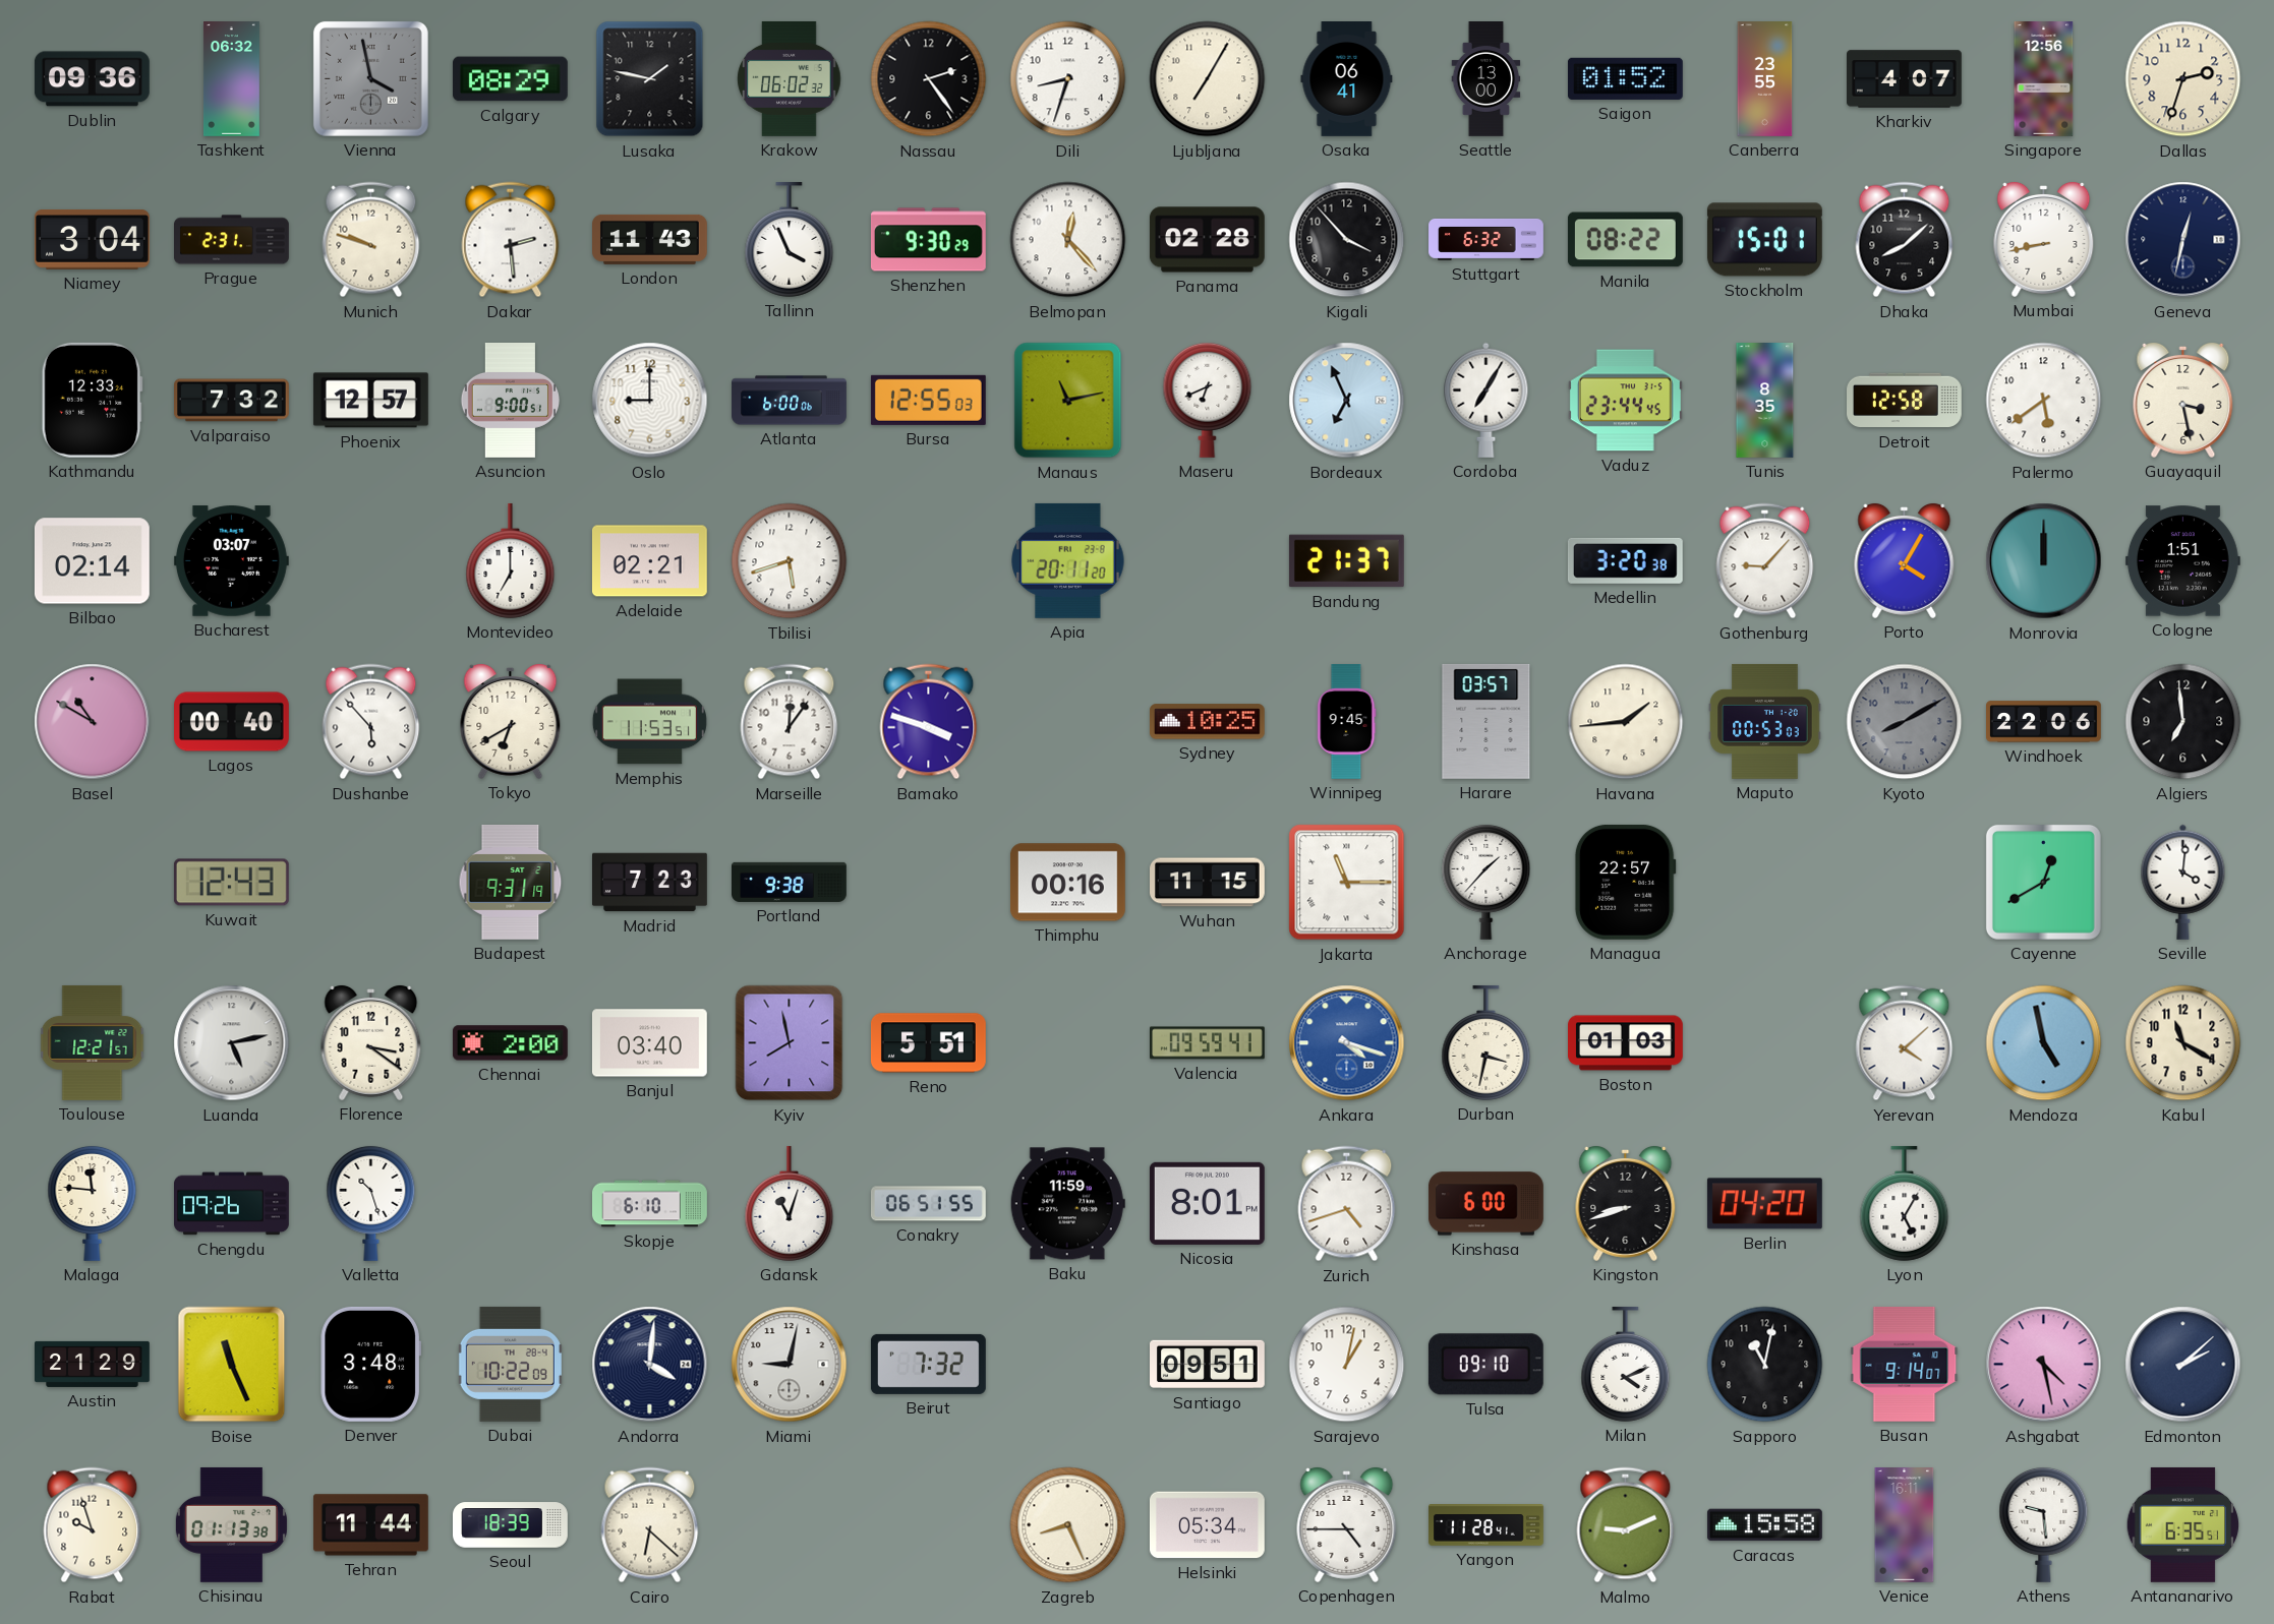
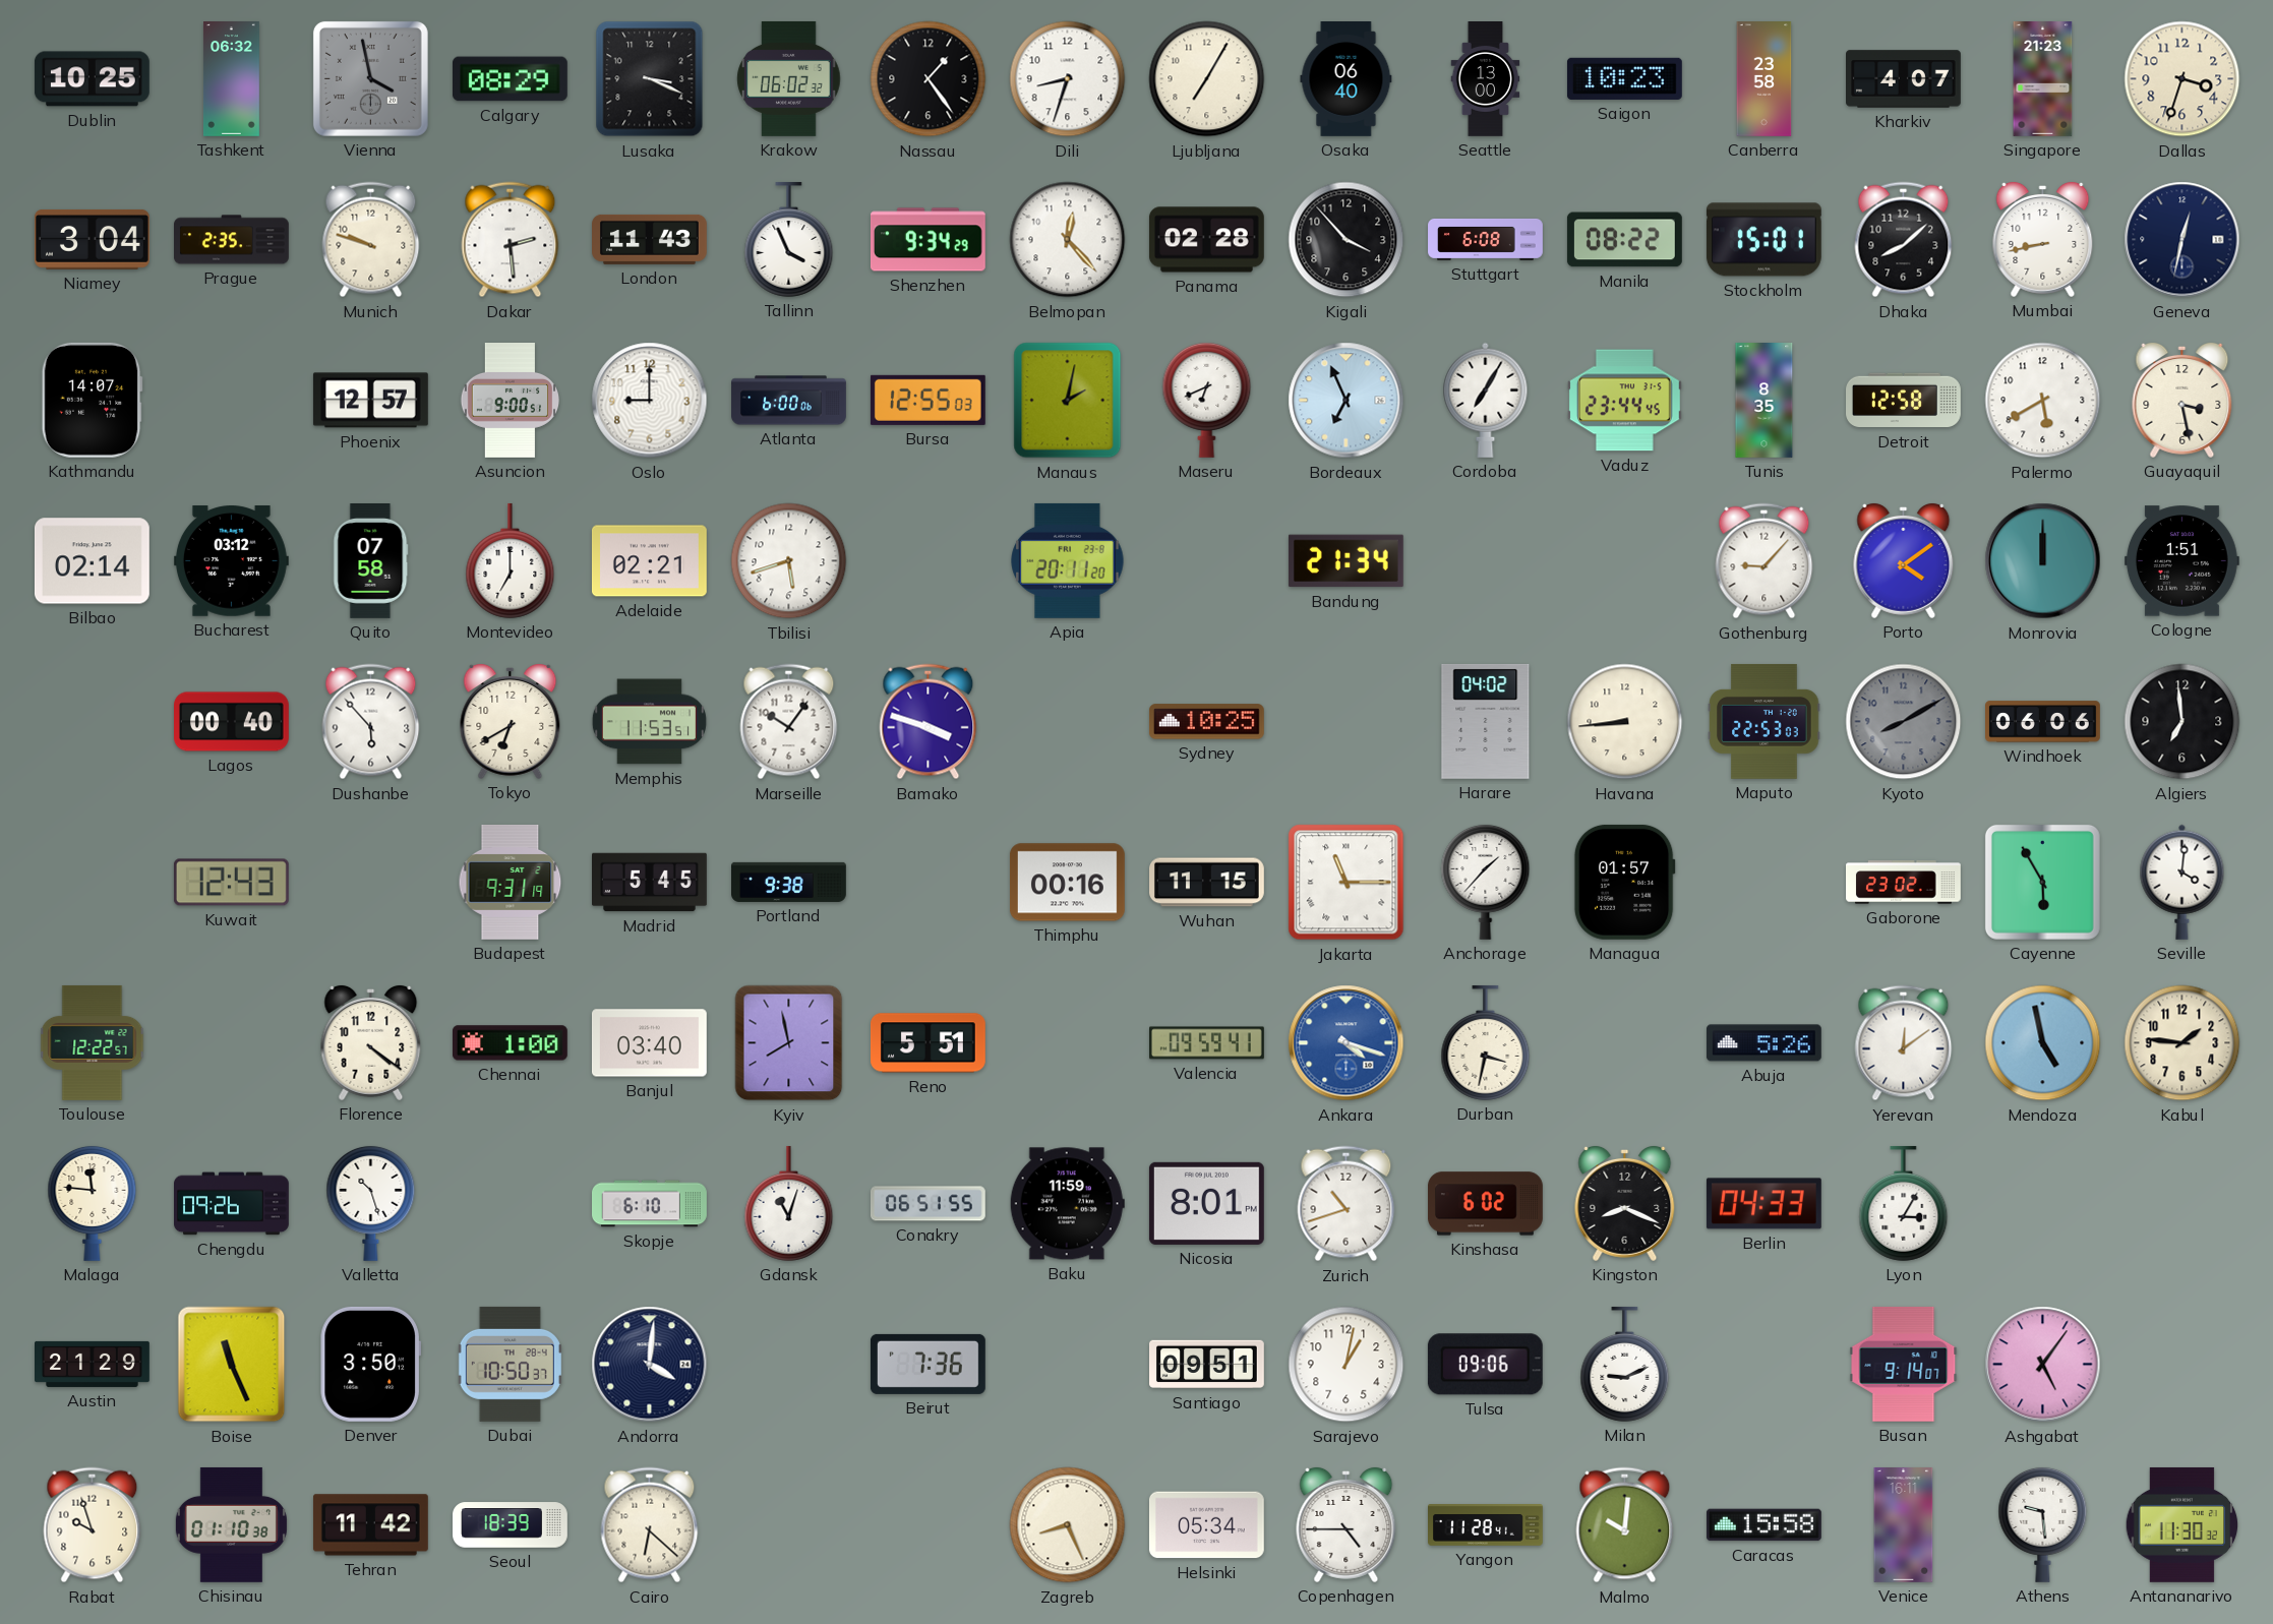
Dublin: 09:36 -> 10:25
Lusaka: 1:47 -> 3:19
Nassau: 2:24 -> 1:24
Osaka: 06:41 -> 06:40
Saigon: 01:52 -> 10:23
Canberra: 23:55 -> 23:58
Singapore: 12:56 -> 21:23
Dallas: 2:33 -> 3:33
Prague: 2:31 -> 2:35
Shenzhen: 9:30 -> 9:34
Stuttgart: 6:32 -> 6:08
Kathmandu: 12:33 -> 14:07
Valparaiso: 7:32 -> none
Manaus: 11:13 -> 2:02
Palermo: 5:39 -> 5:40
Bucharest: 03:07 -> 03:12
Quito: none -> 07:58
Bandung: 21:37 -> 21:34
Medellin: 3:20 -> none
Porto: 4:05 -> 4:09
Basel: 10:50 -> none
Marseille: 12:06 -> 10:06
Winnipeg: 9:45 -> none
Harare: 03:57 -> 04:02
Havana: 1:44 -> 8:44
Maputo: 00:53 -> 22:53
Windhoek: 22:06 -> 06:06
Madrid: 7:23 -> 5:45
Managua: 22:57 -> 01:57
Gaborone: none -> 23:02
Cayenne: 12:40 -> 5:55
Toulouse: 12:21 -> 12:22
Luanda: 5:13 -> none
Florence: 3:21 -> 4:21
Chennai: 2:00 -> 1:00
Boston: 01:03 -> none
Abuja: none -> 5:26
Yerevan: 4:08 -> 12:09
Kabul: 11:20 -> 1:46
Zurich: 4:42 -> 10:42
Kinshasa: 6:00 -> 6:02
Kingston: 8:42 -> 8:19
Berlin: 04:20 -> 04:33
Lyon: 5:05 -> 3:05
Denver: 3:48 -> 3:50
Dubai: 10:22 -> 10:50
Miami: 9:02 -> none
Beirut: 7:32 -> 7:36
Tulsa: 09:10 -> 09:06
Milan: 4:11 -> 9:11
Sapporo: 11:02 -> none
Ashgabat: 4:28 -> 5:06
Edmonton: 2:08 -> none
Chisinau: 01:13 -> 01:10
Tehran: 11:44 -> 11:42
Malmo: 9:11 -> 10:01
Antananarivo: 6:35 -> 11:30
